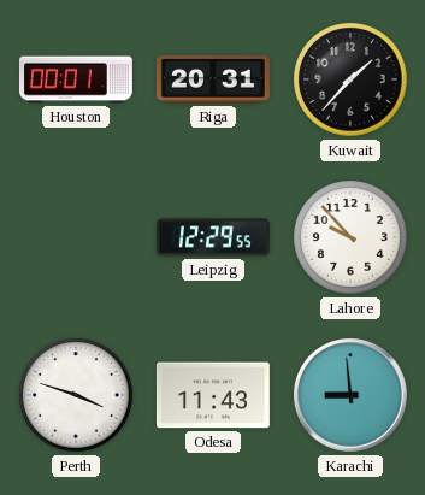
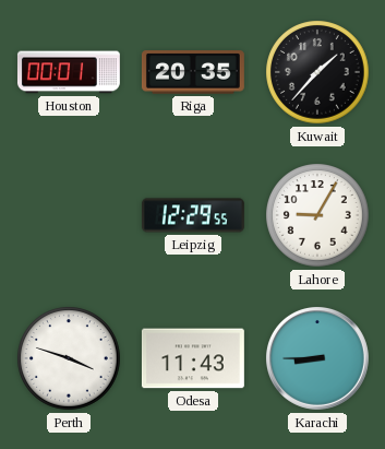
Riga: 20:31 -> 20:35
Lahore: 9:53 -> 9:05
Karachi: 8:59 -> 8:45
